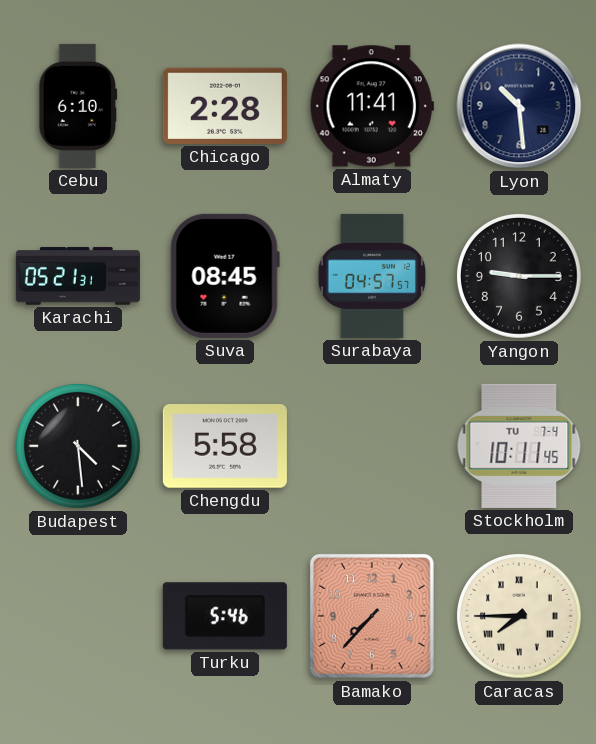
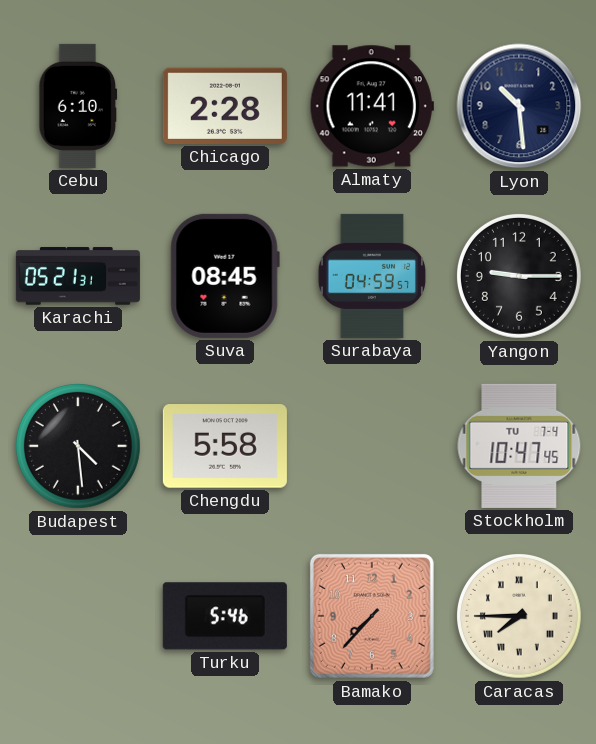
Surabaya: 04:57 -> 04:59
Stockholm: 10:11 -> 10:47
